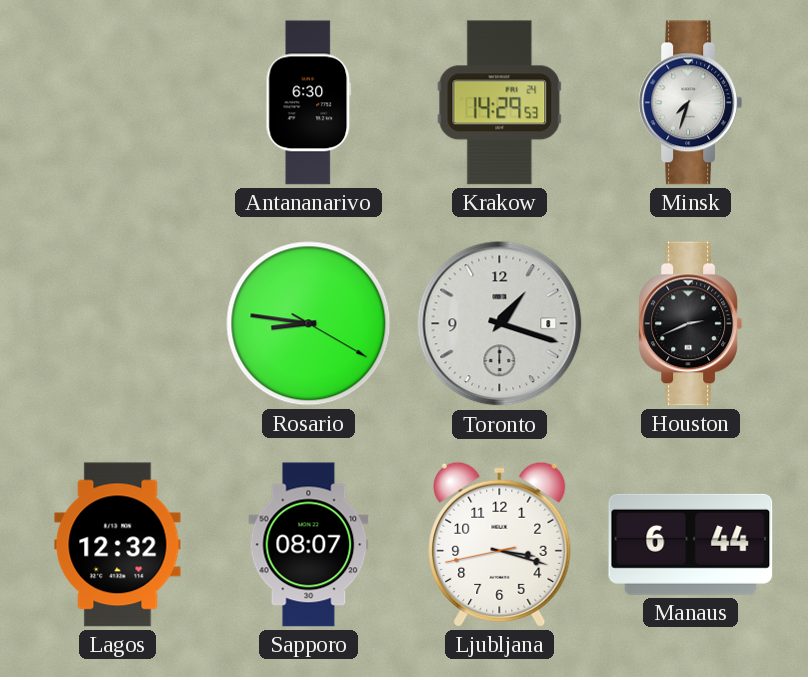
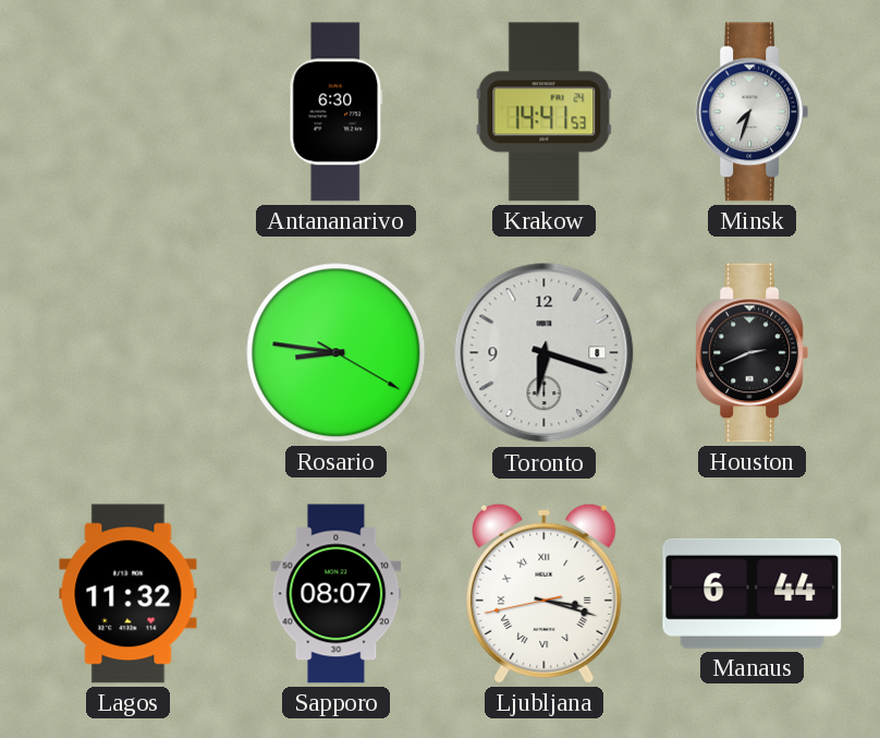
Krakow: 14:29 -> 14:41
Toronto: 1:18 -> 6:18
Lagos: 12:32 -> 11:32
Ljubljana numerals: Arabic -> Roman
